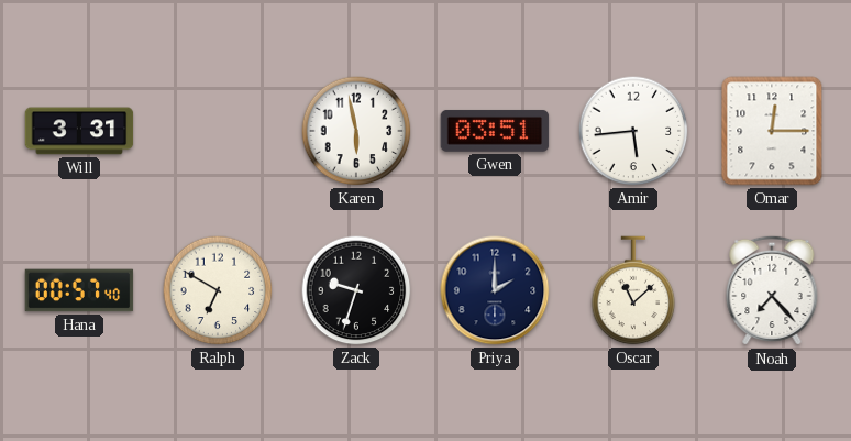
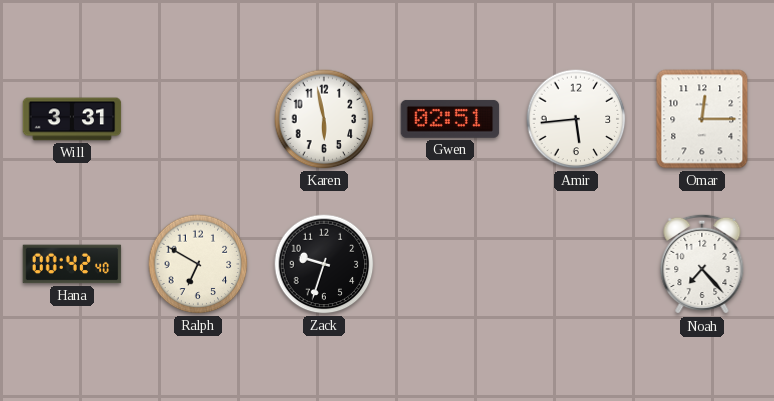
Gwen: 03:51 -> 02:51
Hana: 00:57 -> 00:42
Priya: 2:00 -> none
Oscar: 11:08 -> none
